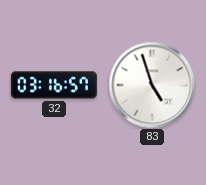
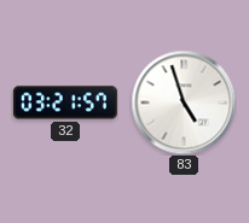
32: 03:16 -> 03:21
